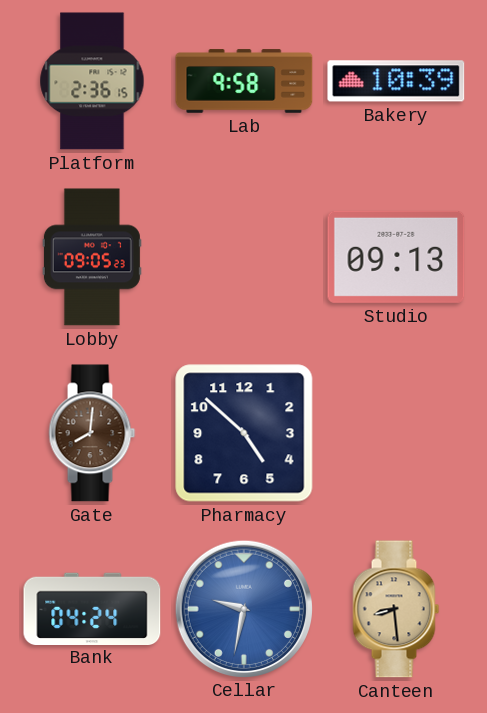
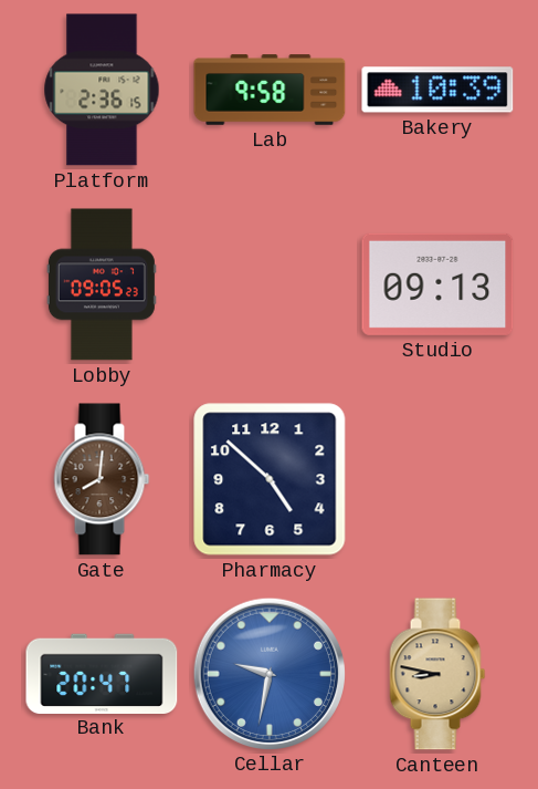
Bank: 04:24 -> 20:47
Canteen: 8:29 -> 8:47
